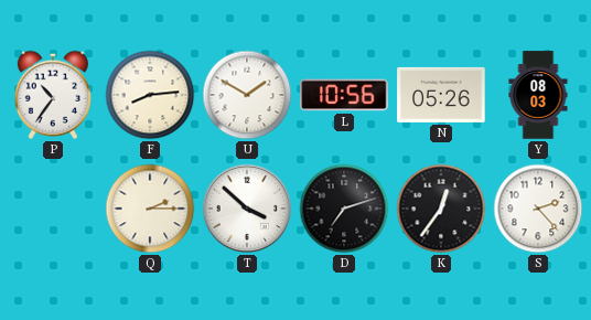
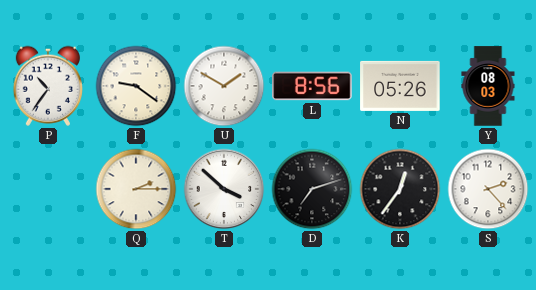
F: 8:14 -> 9:21
L: 10:56 -> 8:56
